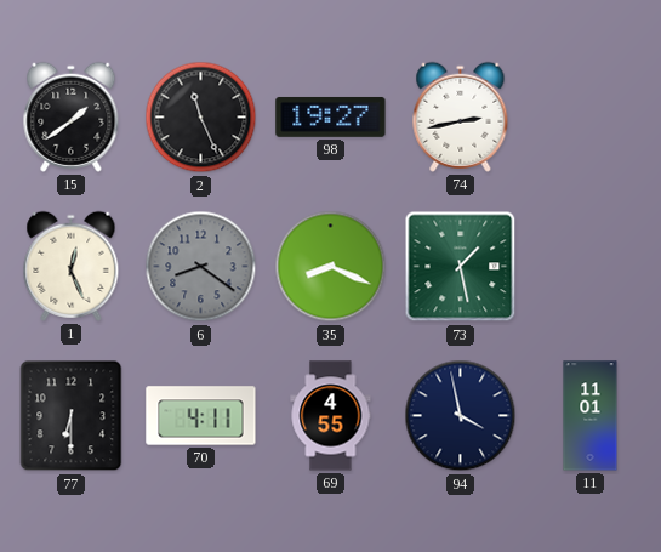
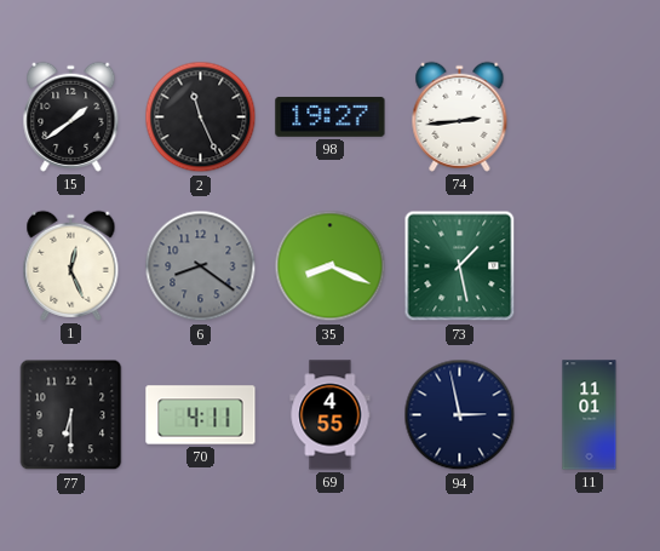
74: 2:43 -> 2:44
94: 3:58 -> 2:58
